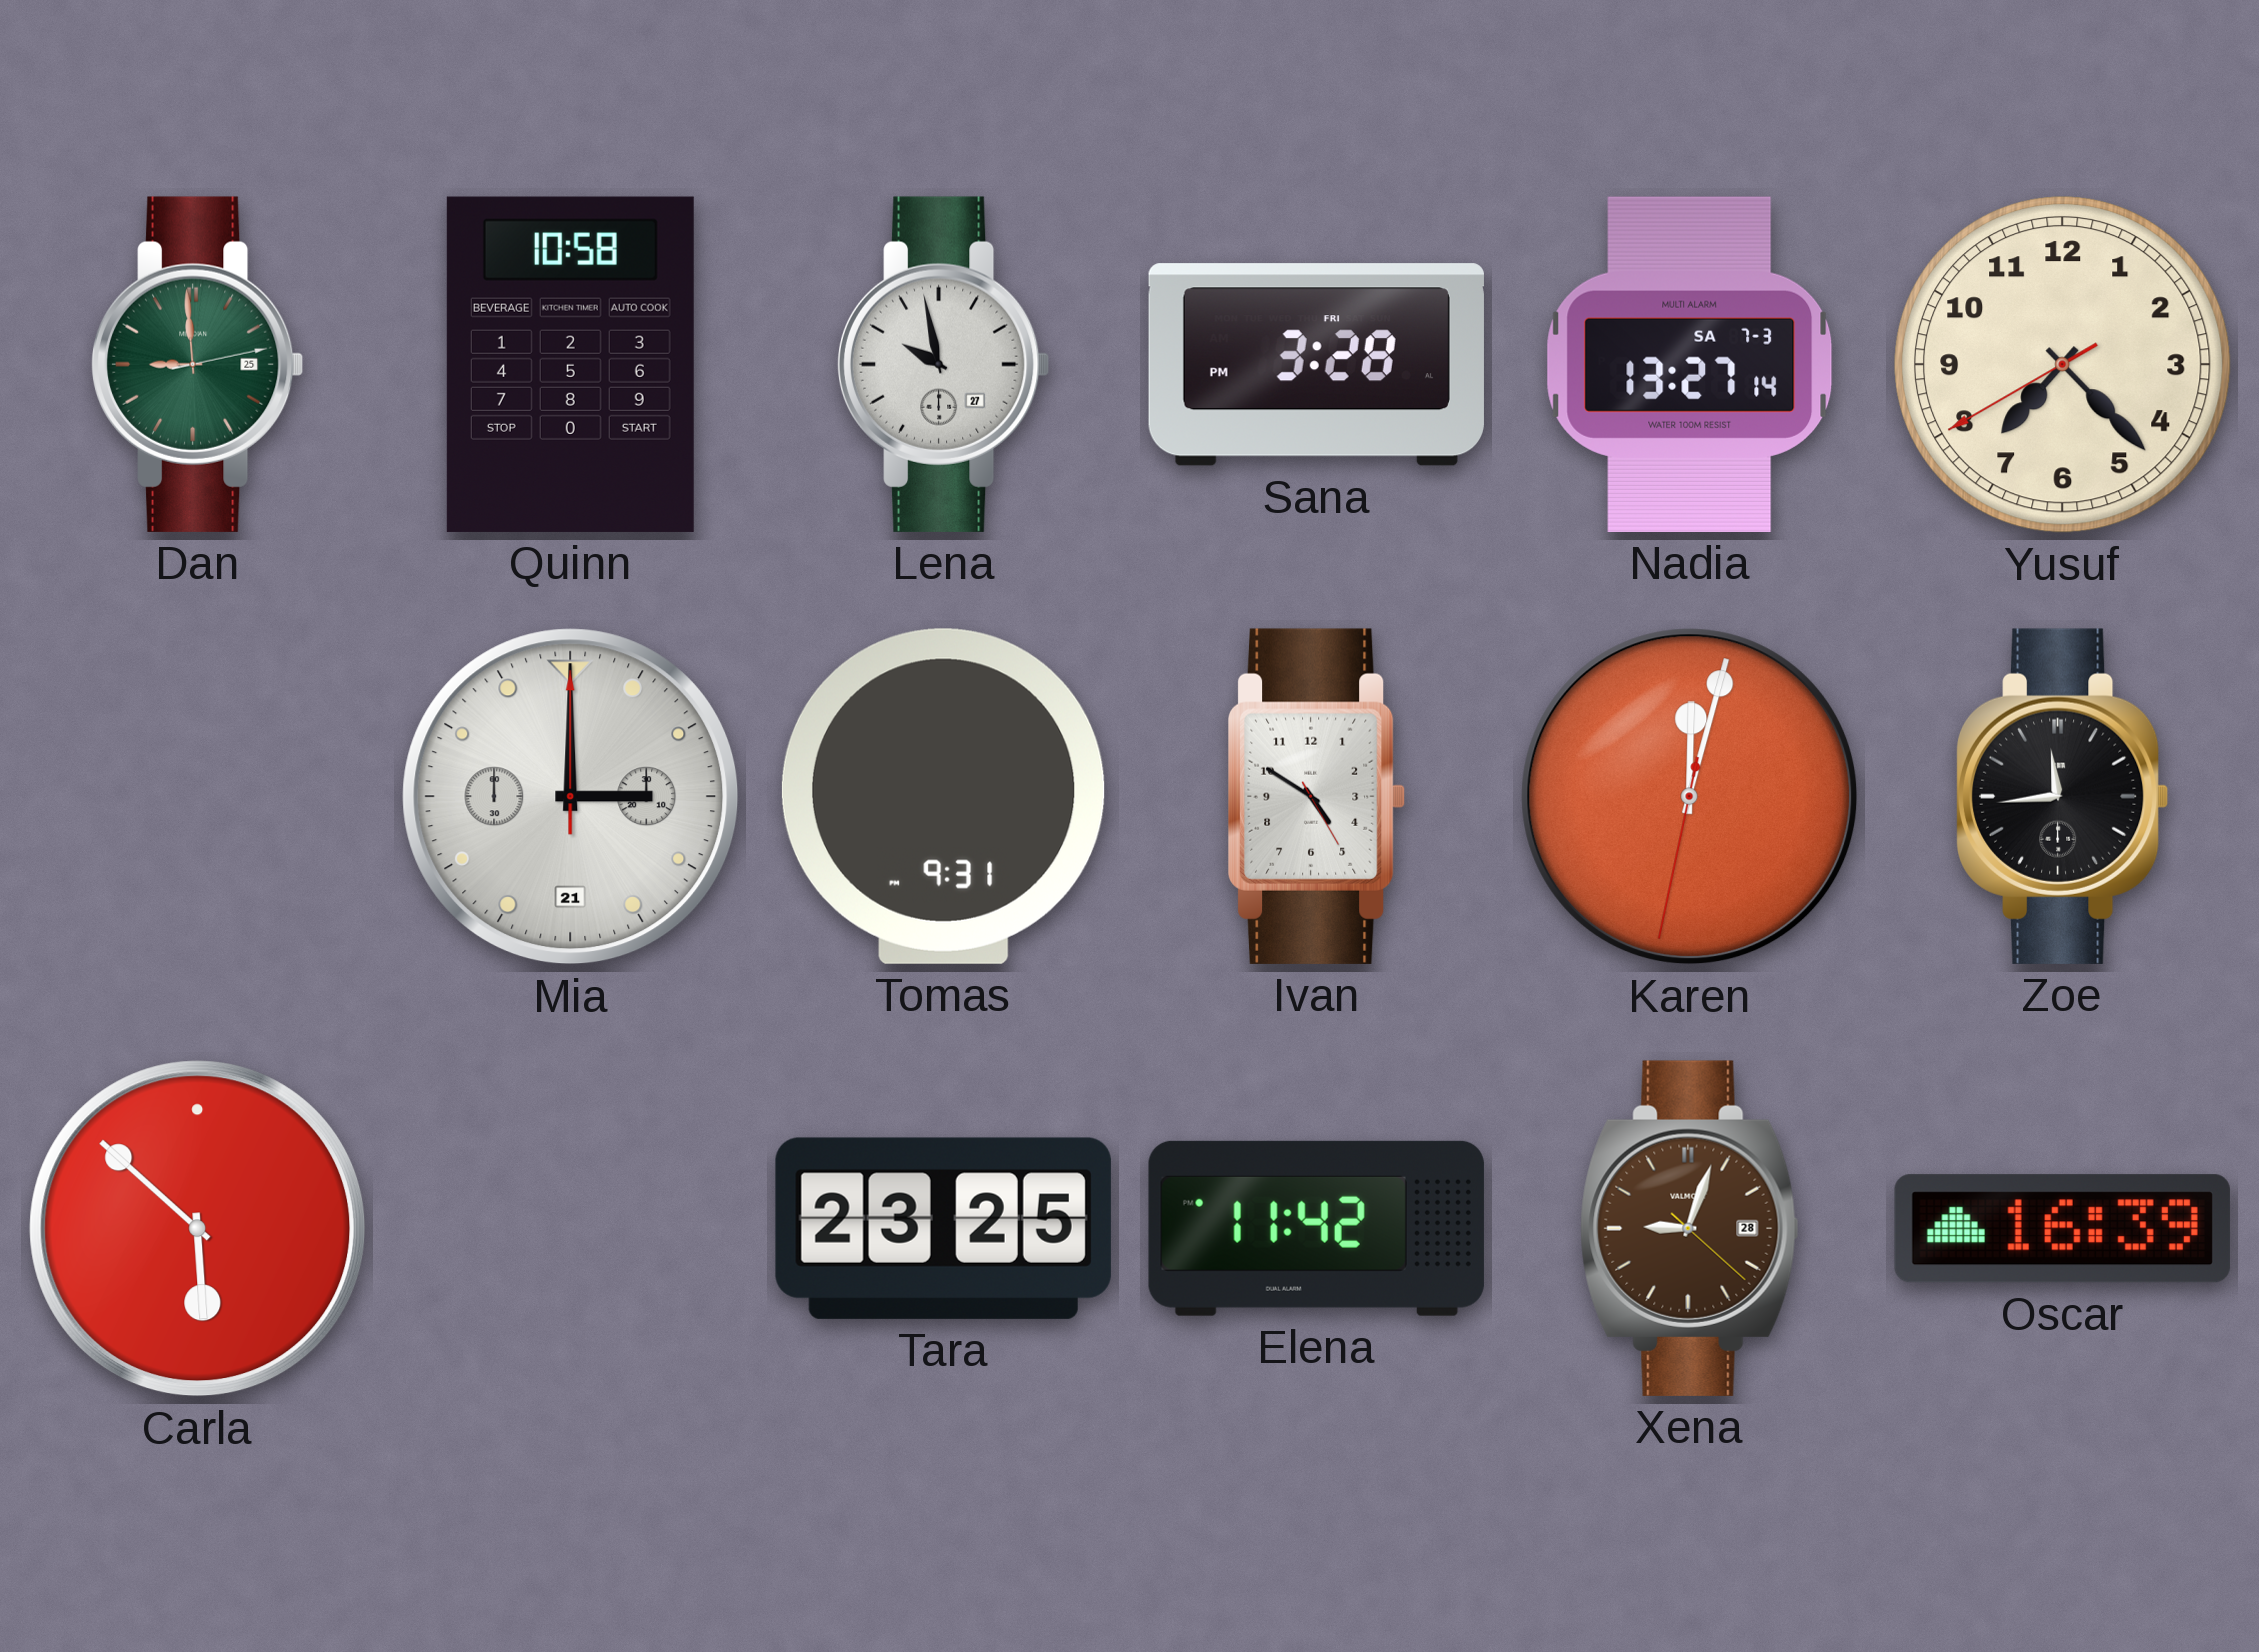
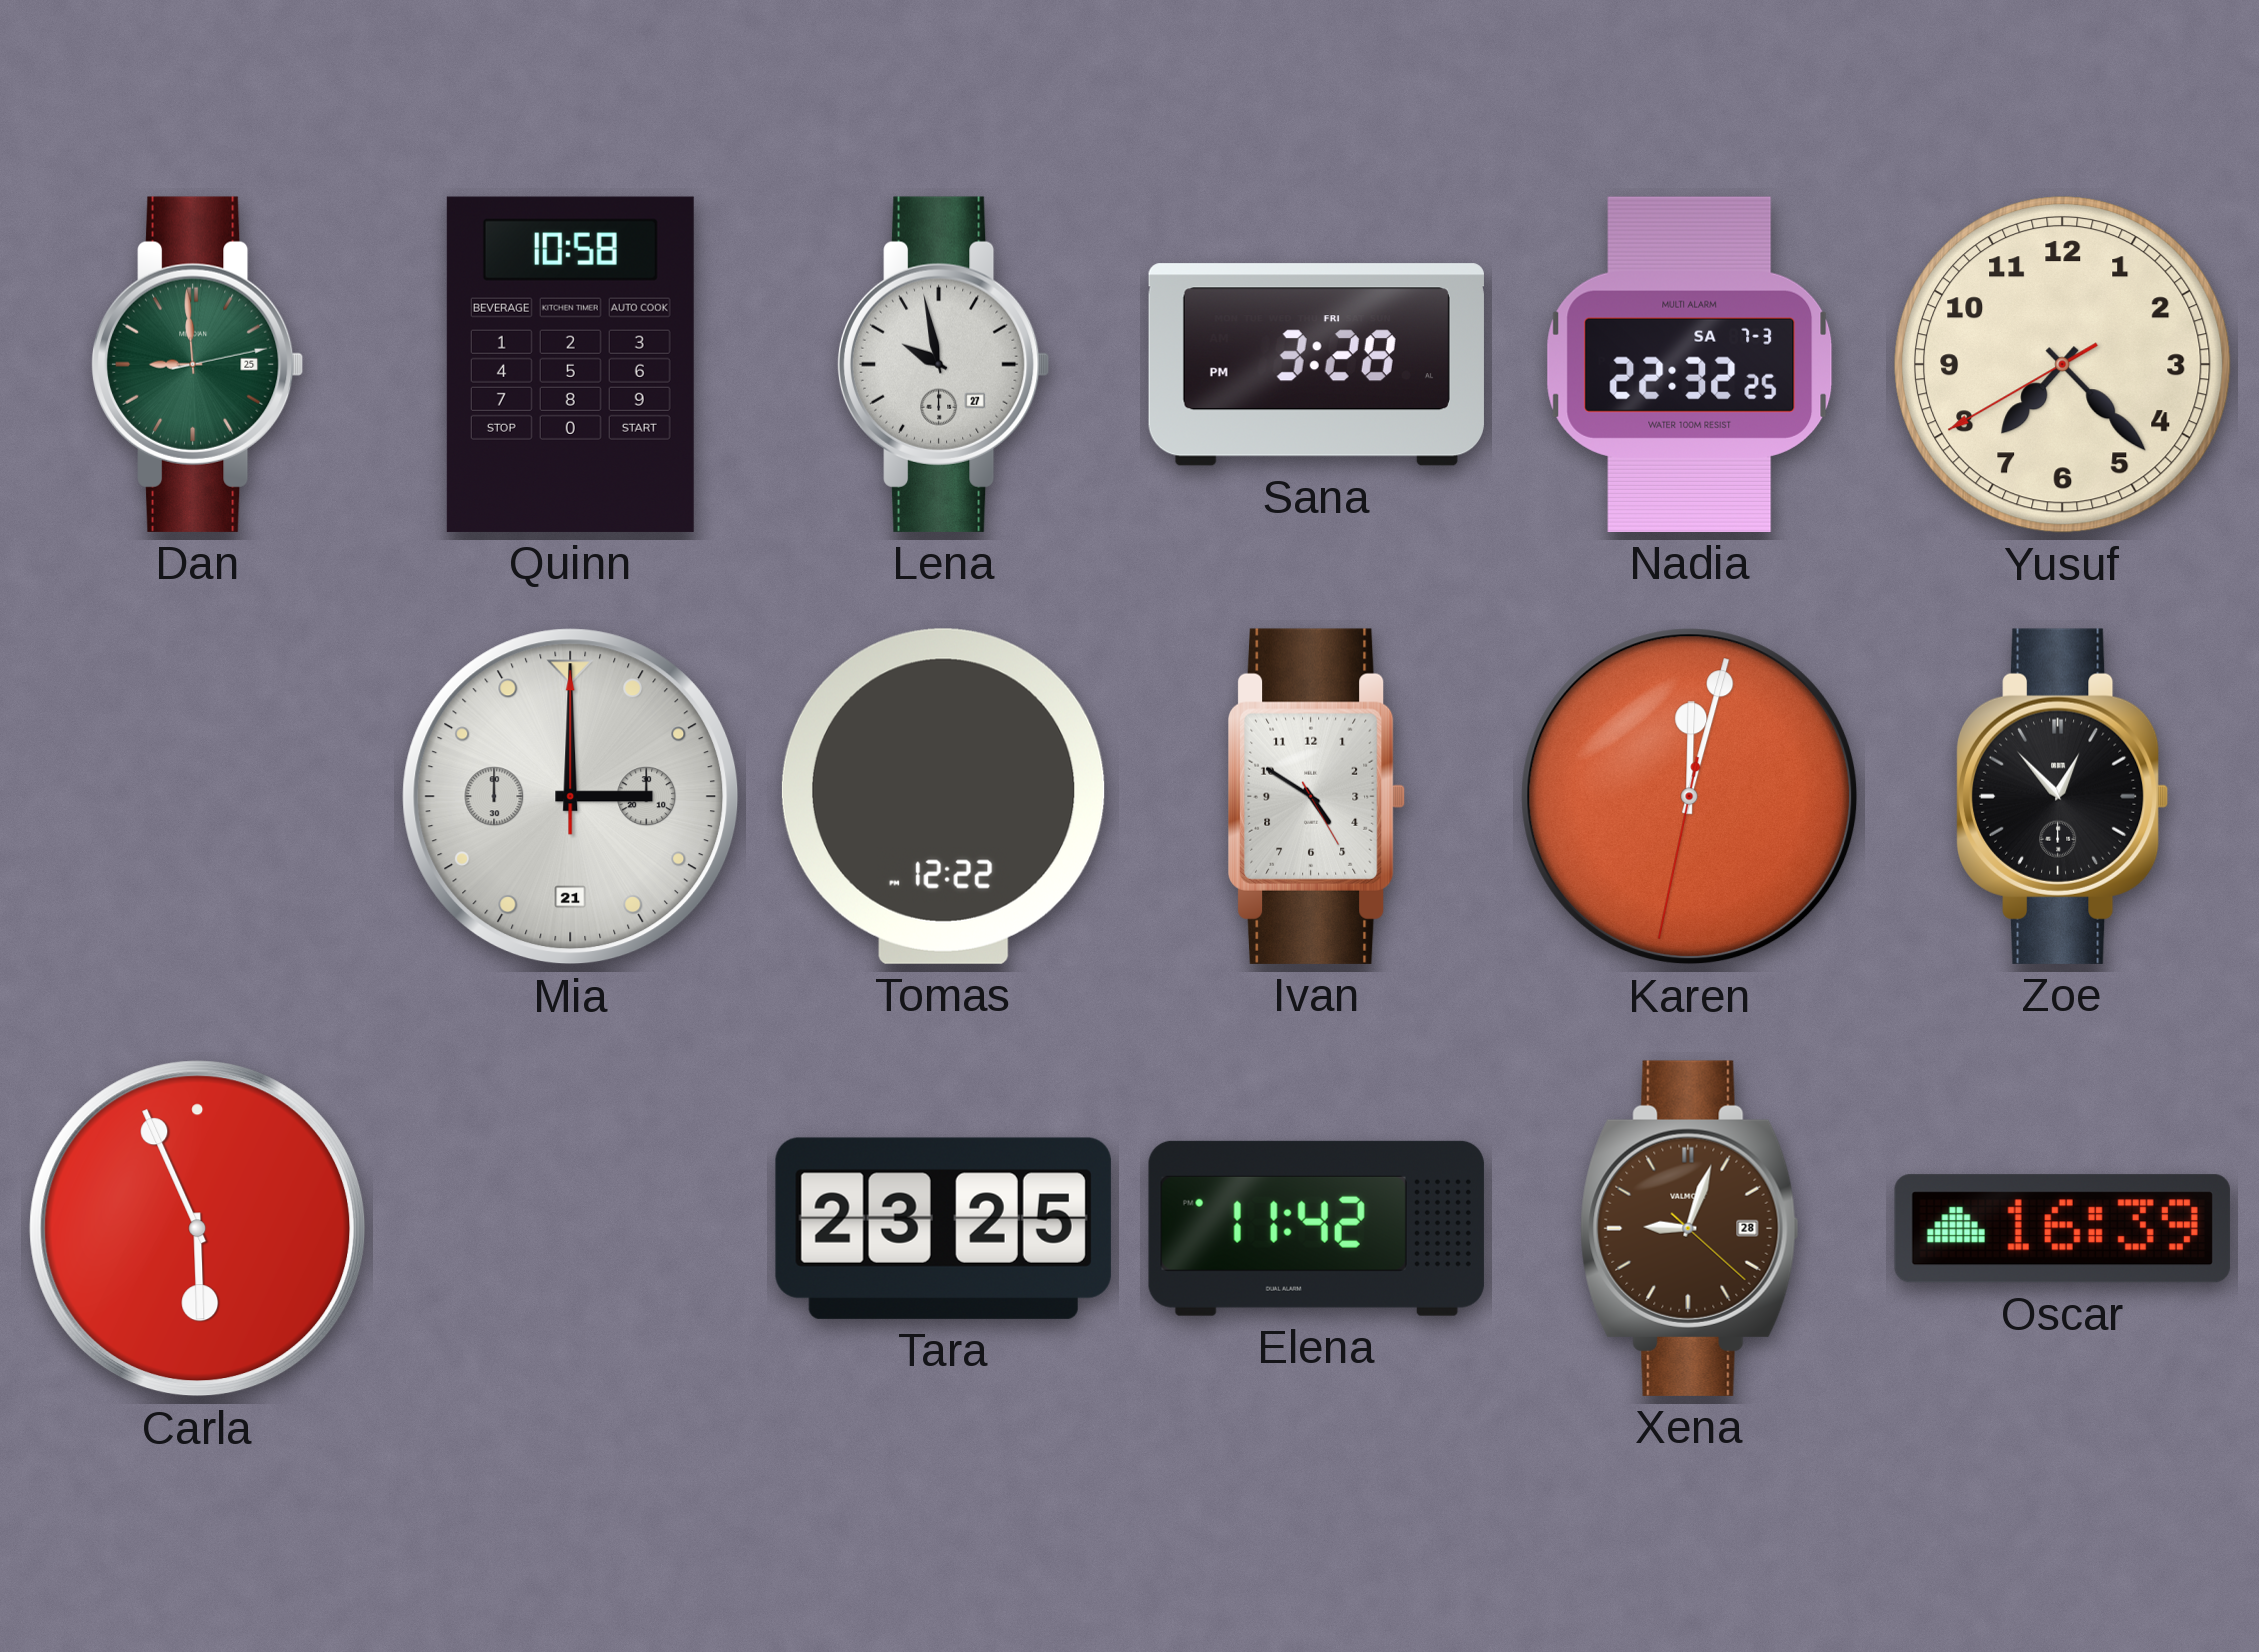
Nadia: 13:27 -> 22:32
Tomas: 9:31 -> 12:22
Zoe: 11:44 -> 12:53
Carla: 5:52 -> 5:56
